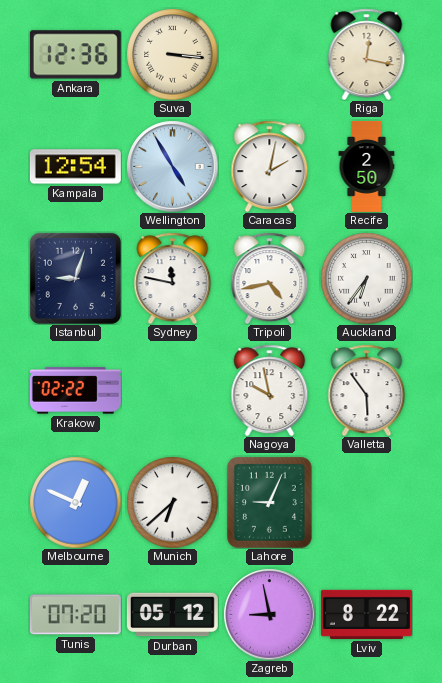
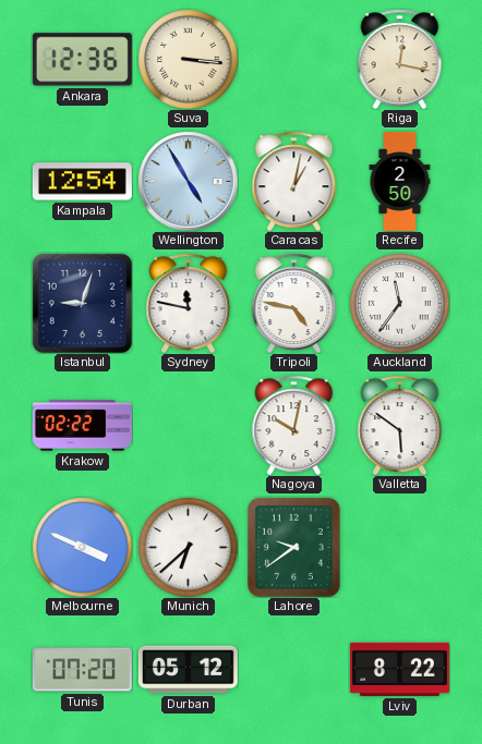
Caracas: 2:02 -> 1:02
Tripoli: 4:43 -> 4:47
Auckland: 6:36 -> 11:36
Nagoya: 9:58 -> 10:02
Valletta: 5:54 -> 5:51
Melbourne: 12:49 -> 3:49
Lahore: 9:04 -> 9:39
Zagreb: 8:58 -> none
